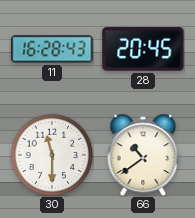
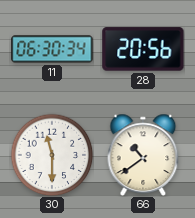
11: 16:28 -> 06:30
28: 20:45 -> 20:56
